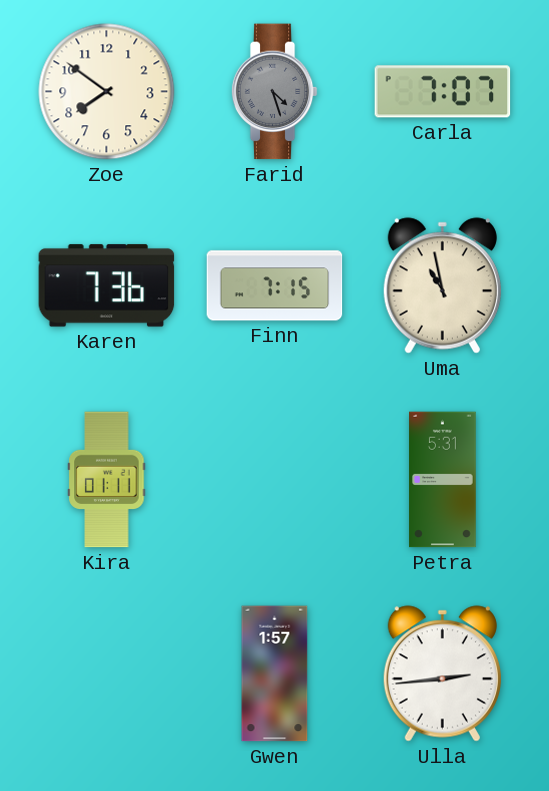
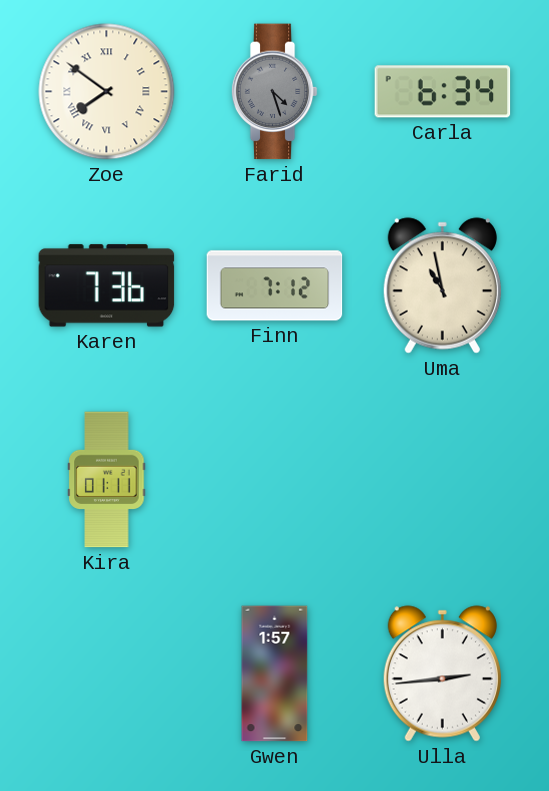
Zoe numerals: Arabic -> Roman
Carla: 7:07 -> 6:34
Finn: 7:15 -> 7:12
Petra: 5:31 -> none
